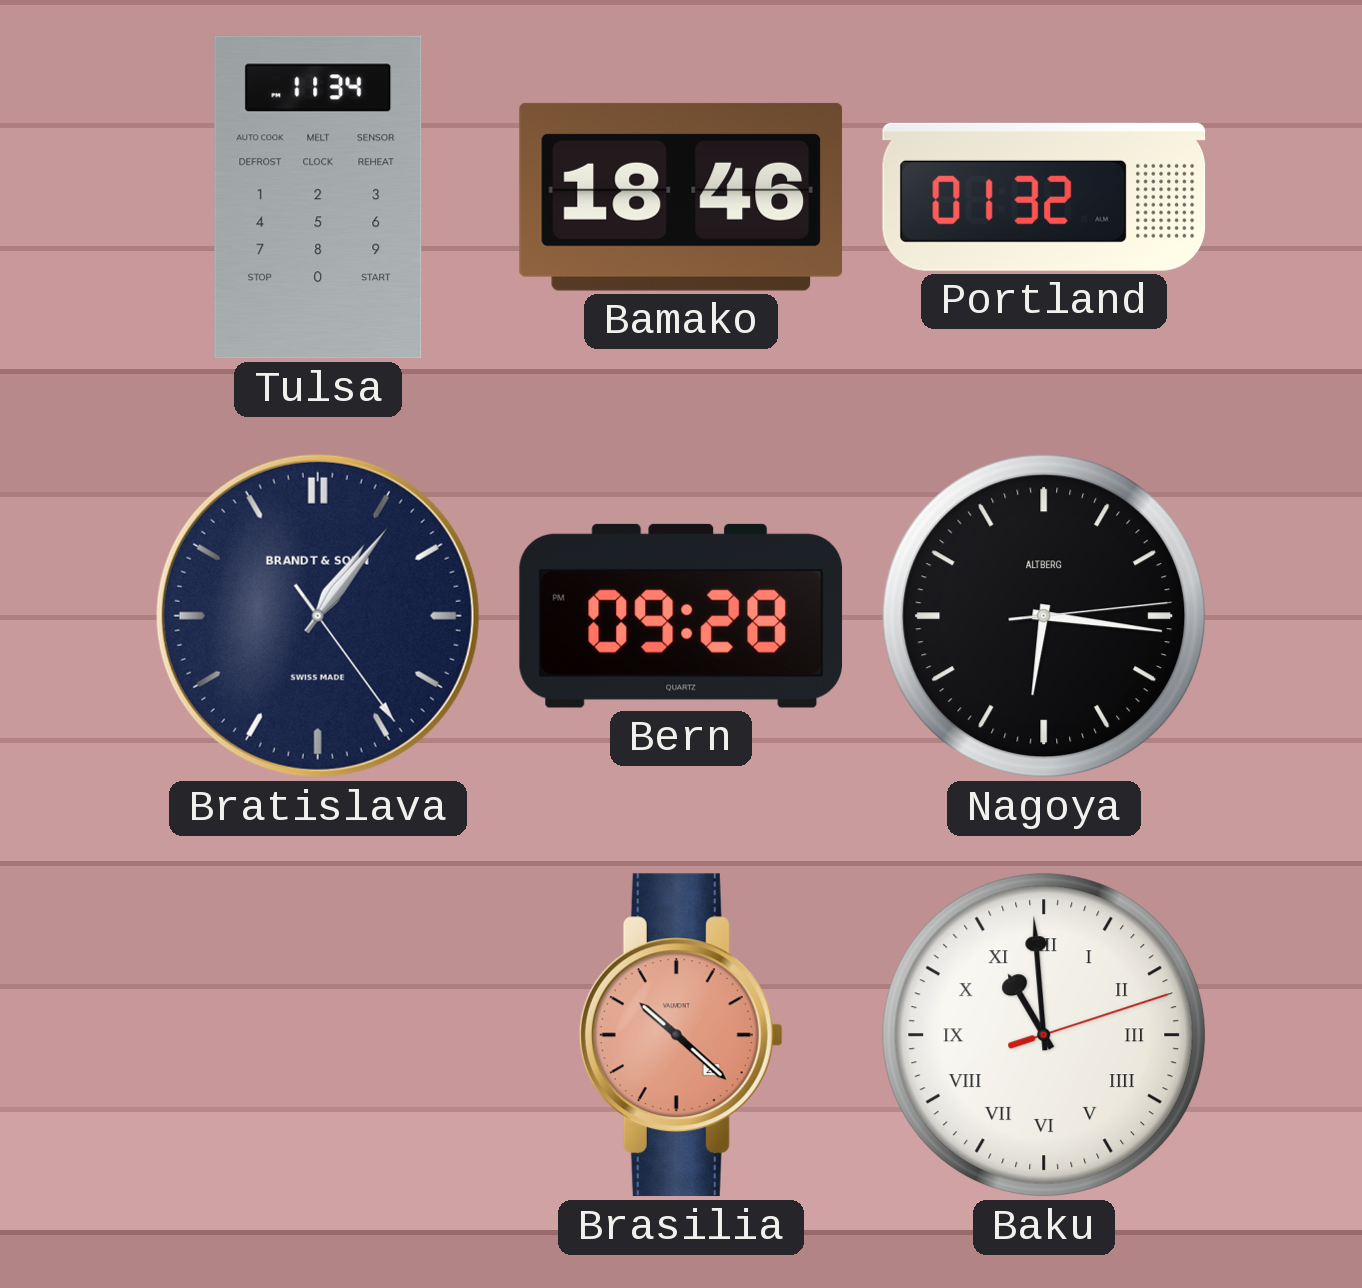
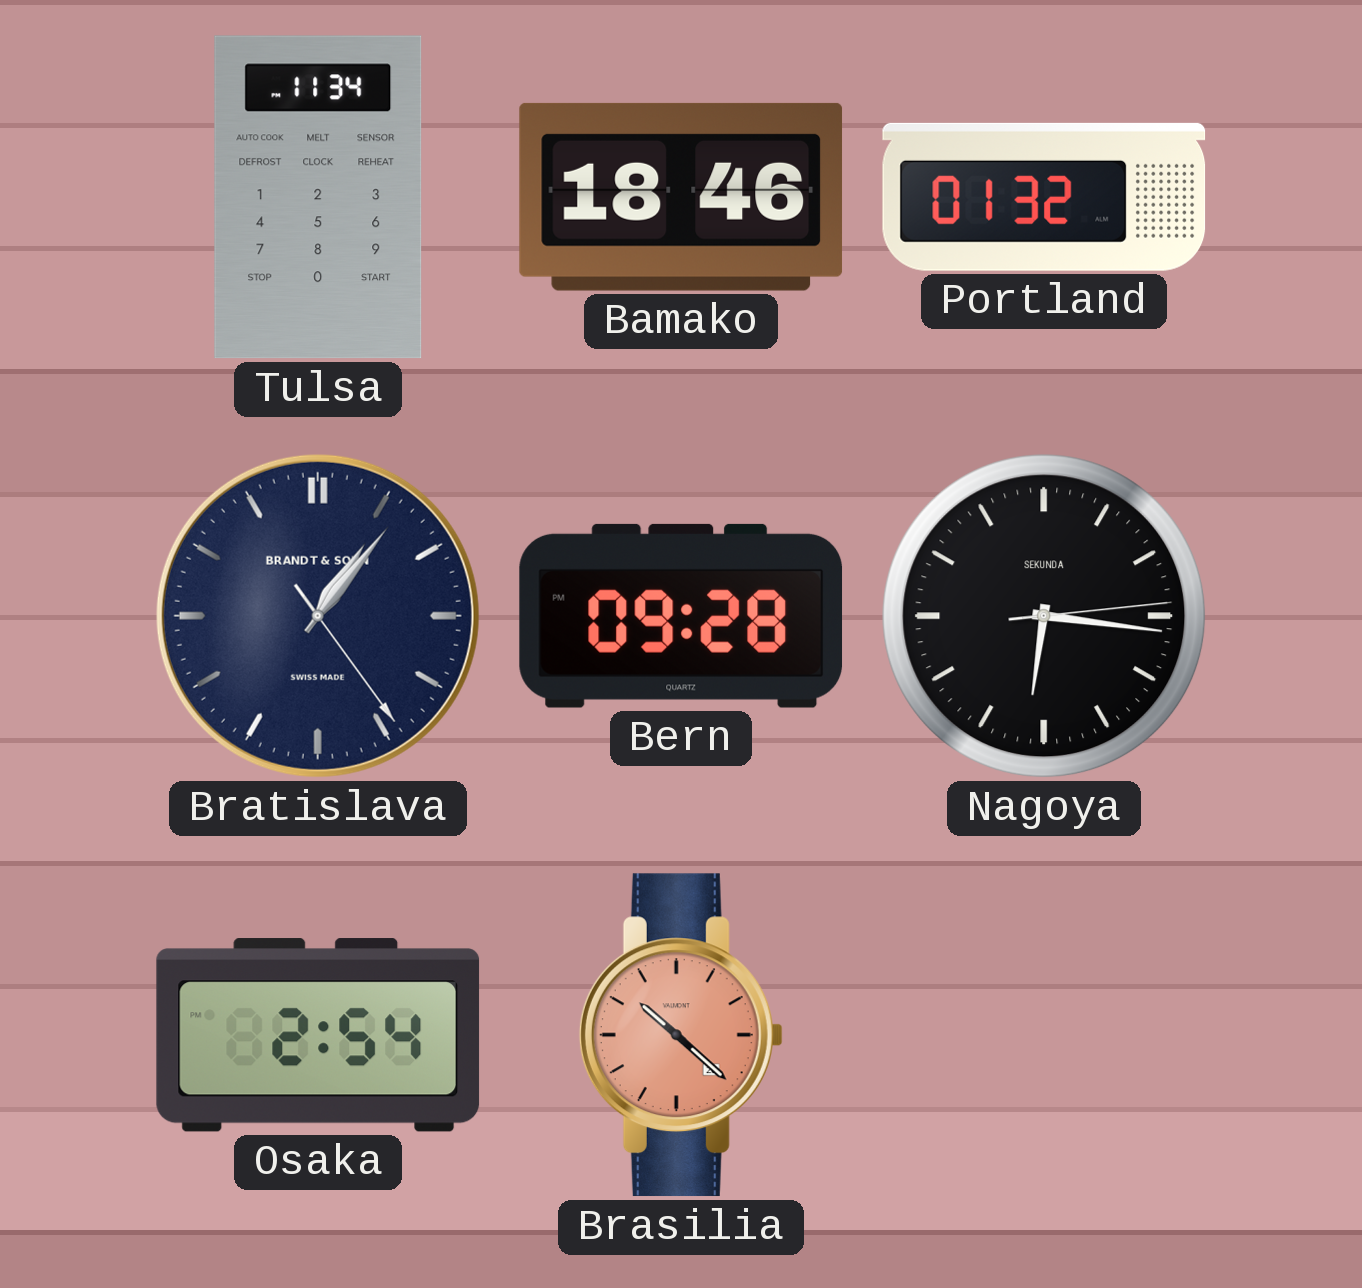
Nagoya brand: ALTBERG -> SEKUNDA
Osaka: none -> 2:54
Baku: 10:59 -> none
